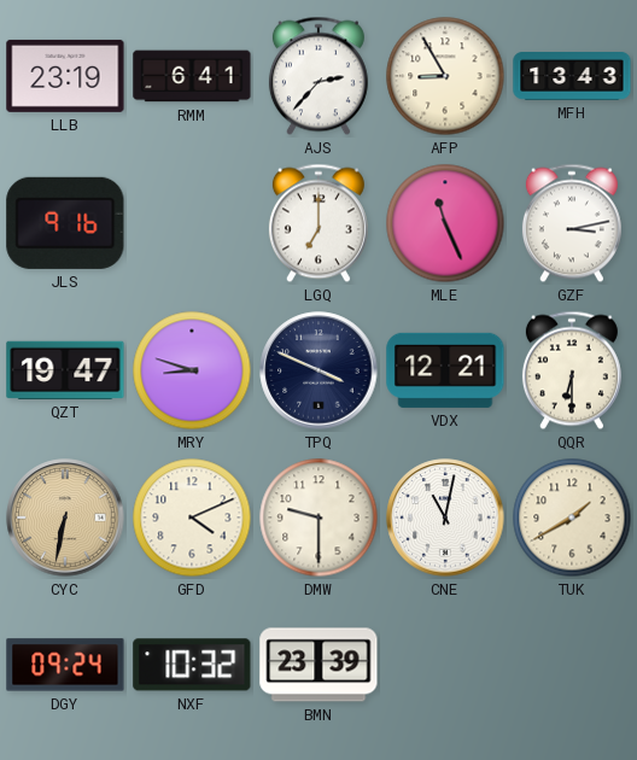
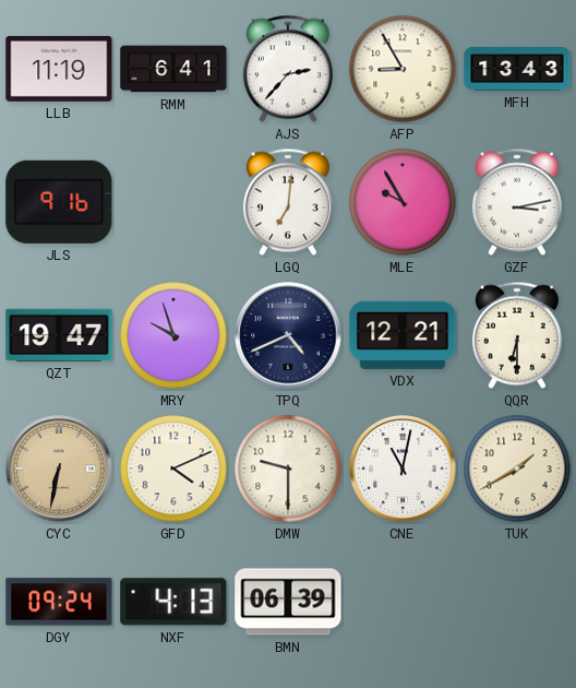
LLB: 23:19 -> 11:19
LGQ: 7:00 -> 7:01
MLE: 11:26 -> 9:55
MRY: 8:48 -> 9:57
TPQ: 3:49 -> 4:41
NXF: 10:32 -> 4:13
BMN: 23:39 -> 06:39
